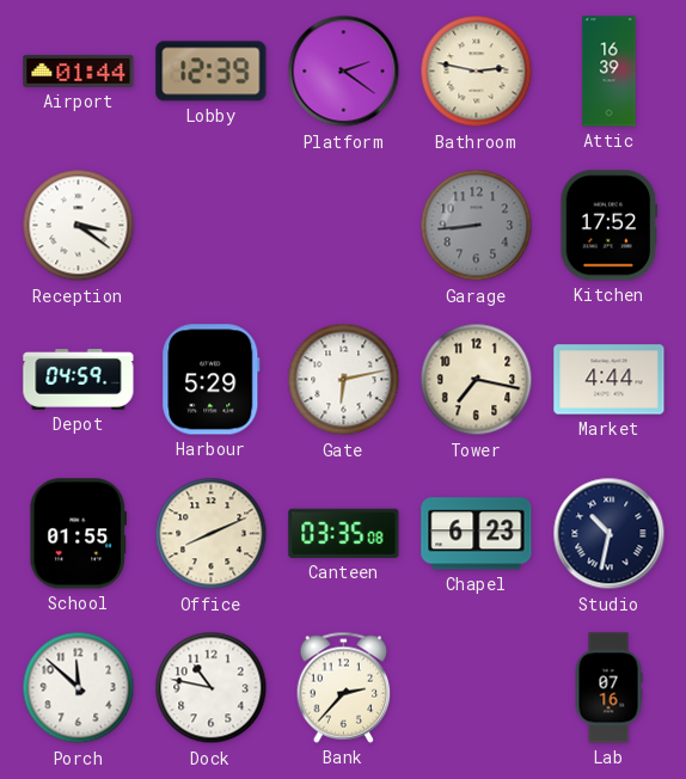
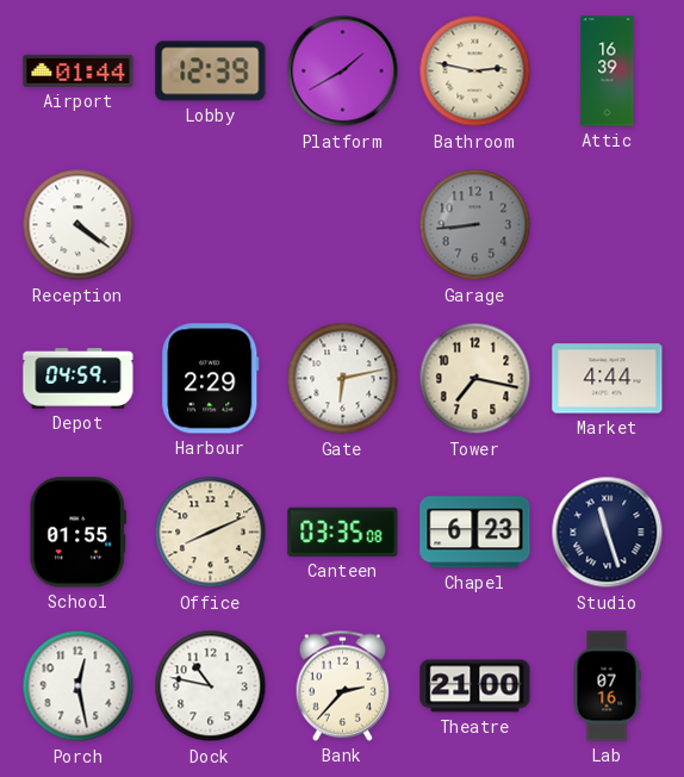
Platform: 2:21 -> 1:40
Reception: 3:21 -> 4:21
Kitchen: 17:52 -> none
Harbour: 5:29 -> 2:29
Studio: 10:32 -> 11:27
Porch: 11:52 -> 12:28
Theatre: none -> 21:00
